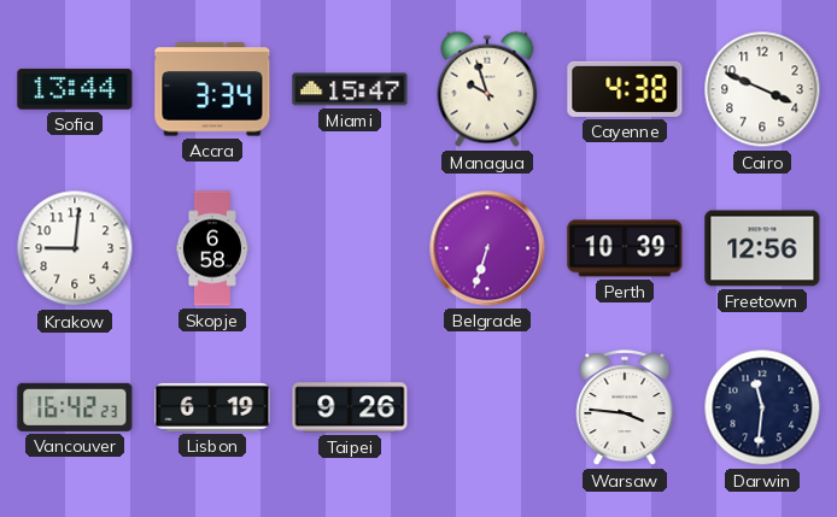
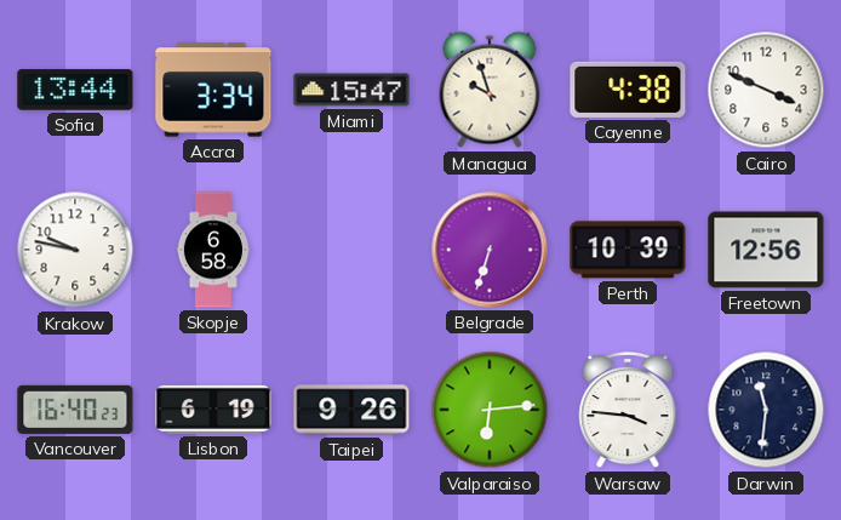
Krakow: 9:01 -> 9:47
Vancouver: 16:42 -> 16:40
Valparaiso: none -> 6:14
